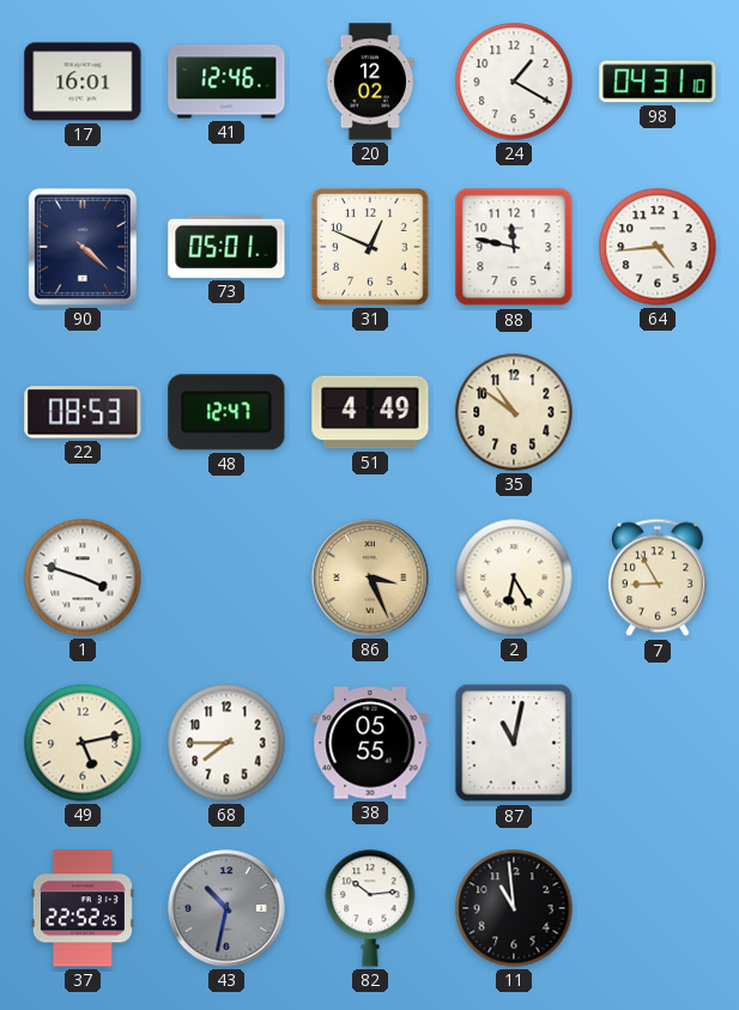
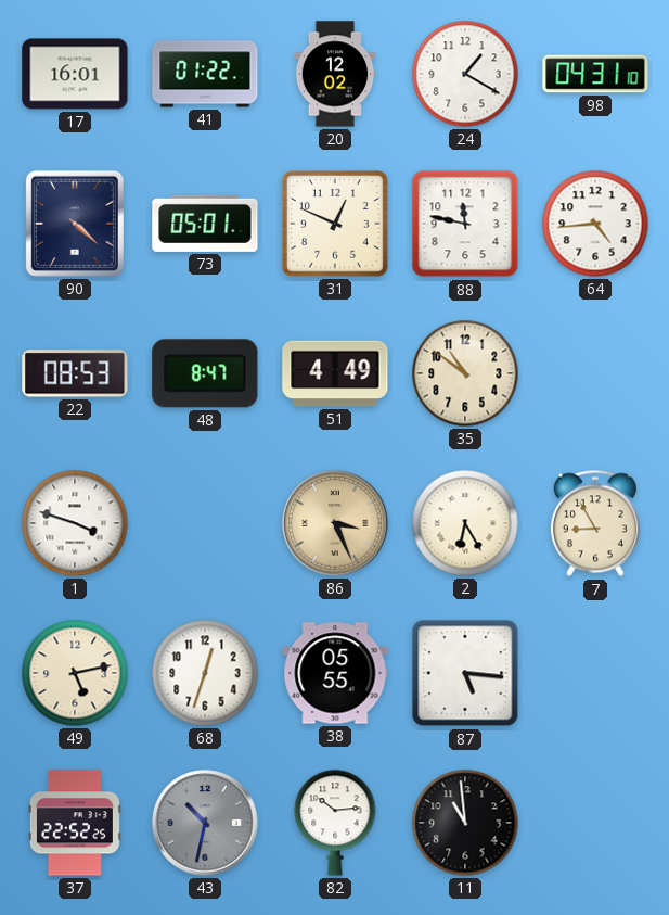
41: 12:46 -> 01:22
48: 12:47 -> 8:47
68: 7:45 -> 12:33
87: 11:02 -> 5:16
